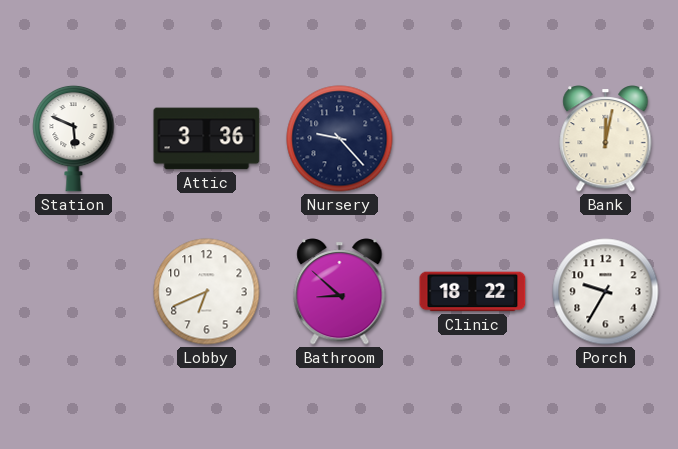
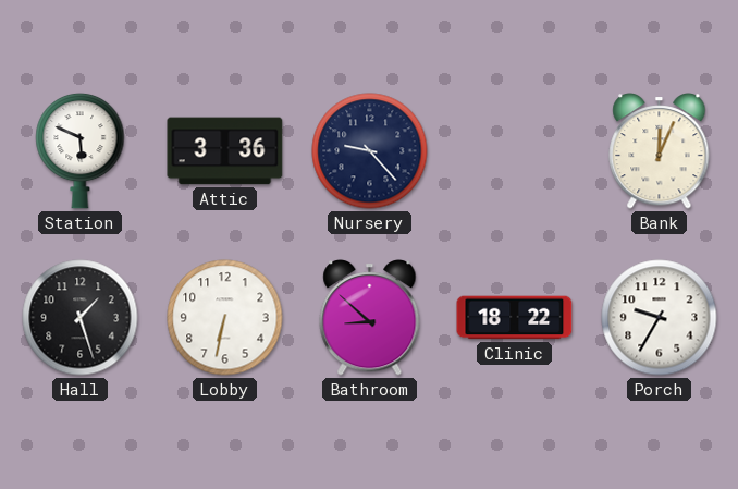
Bank: 12:02 -> 12:04
Hall: none -> 1:27
Lobby: 6:41 -> 6:32
